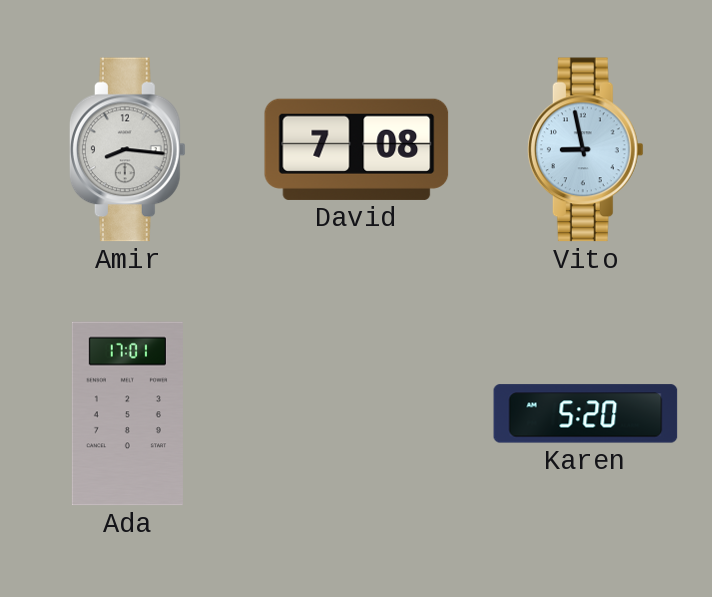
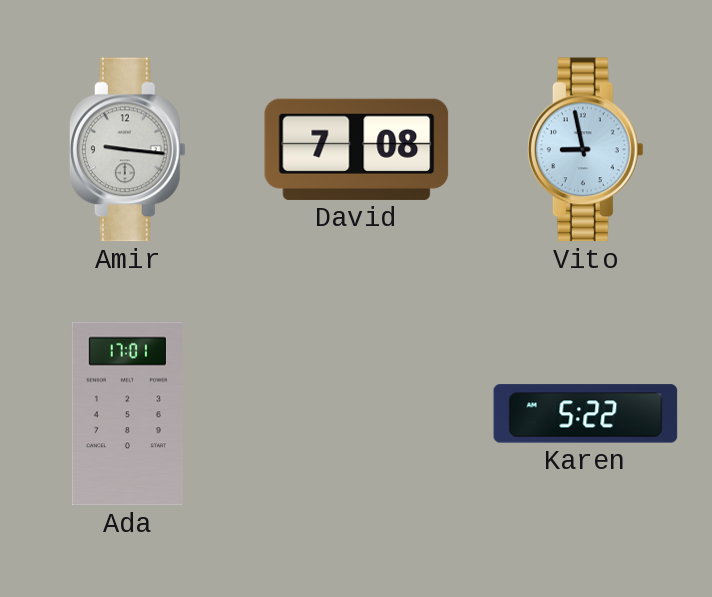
Amir: 8:16 -> 9:16
Karen: 5:20 -> 5:22
